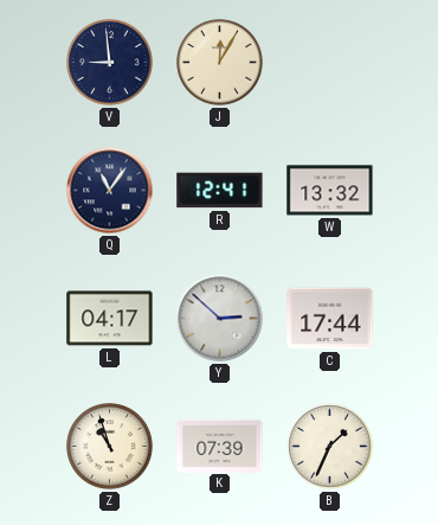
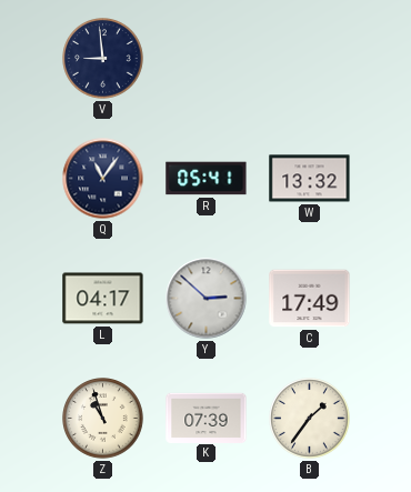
J: 12:05 -> none
R: 12:41 -> 05:41
C: 17:44 -> 17:49
B: 1:34 -> 1:36
